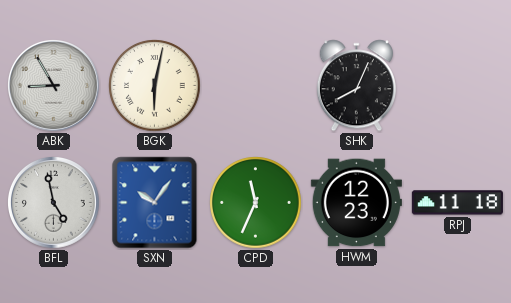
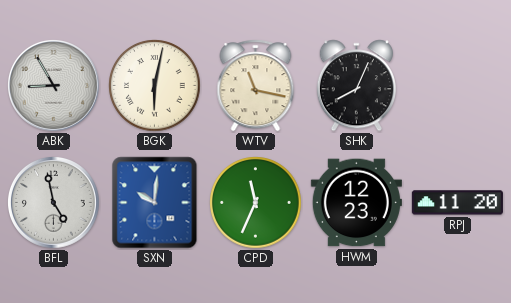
WTV: none -> 11:17
SXN: 10:06 -> 10:01
RPJ: 11:18 -> 11:20
